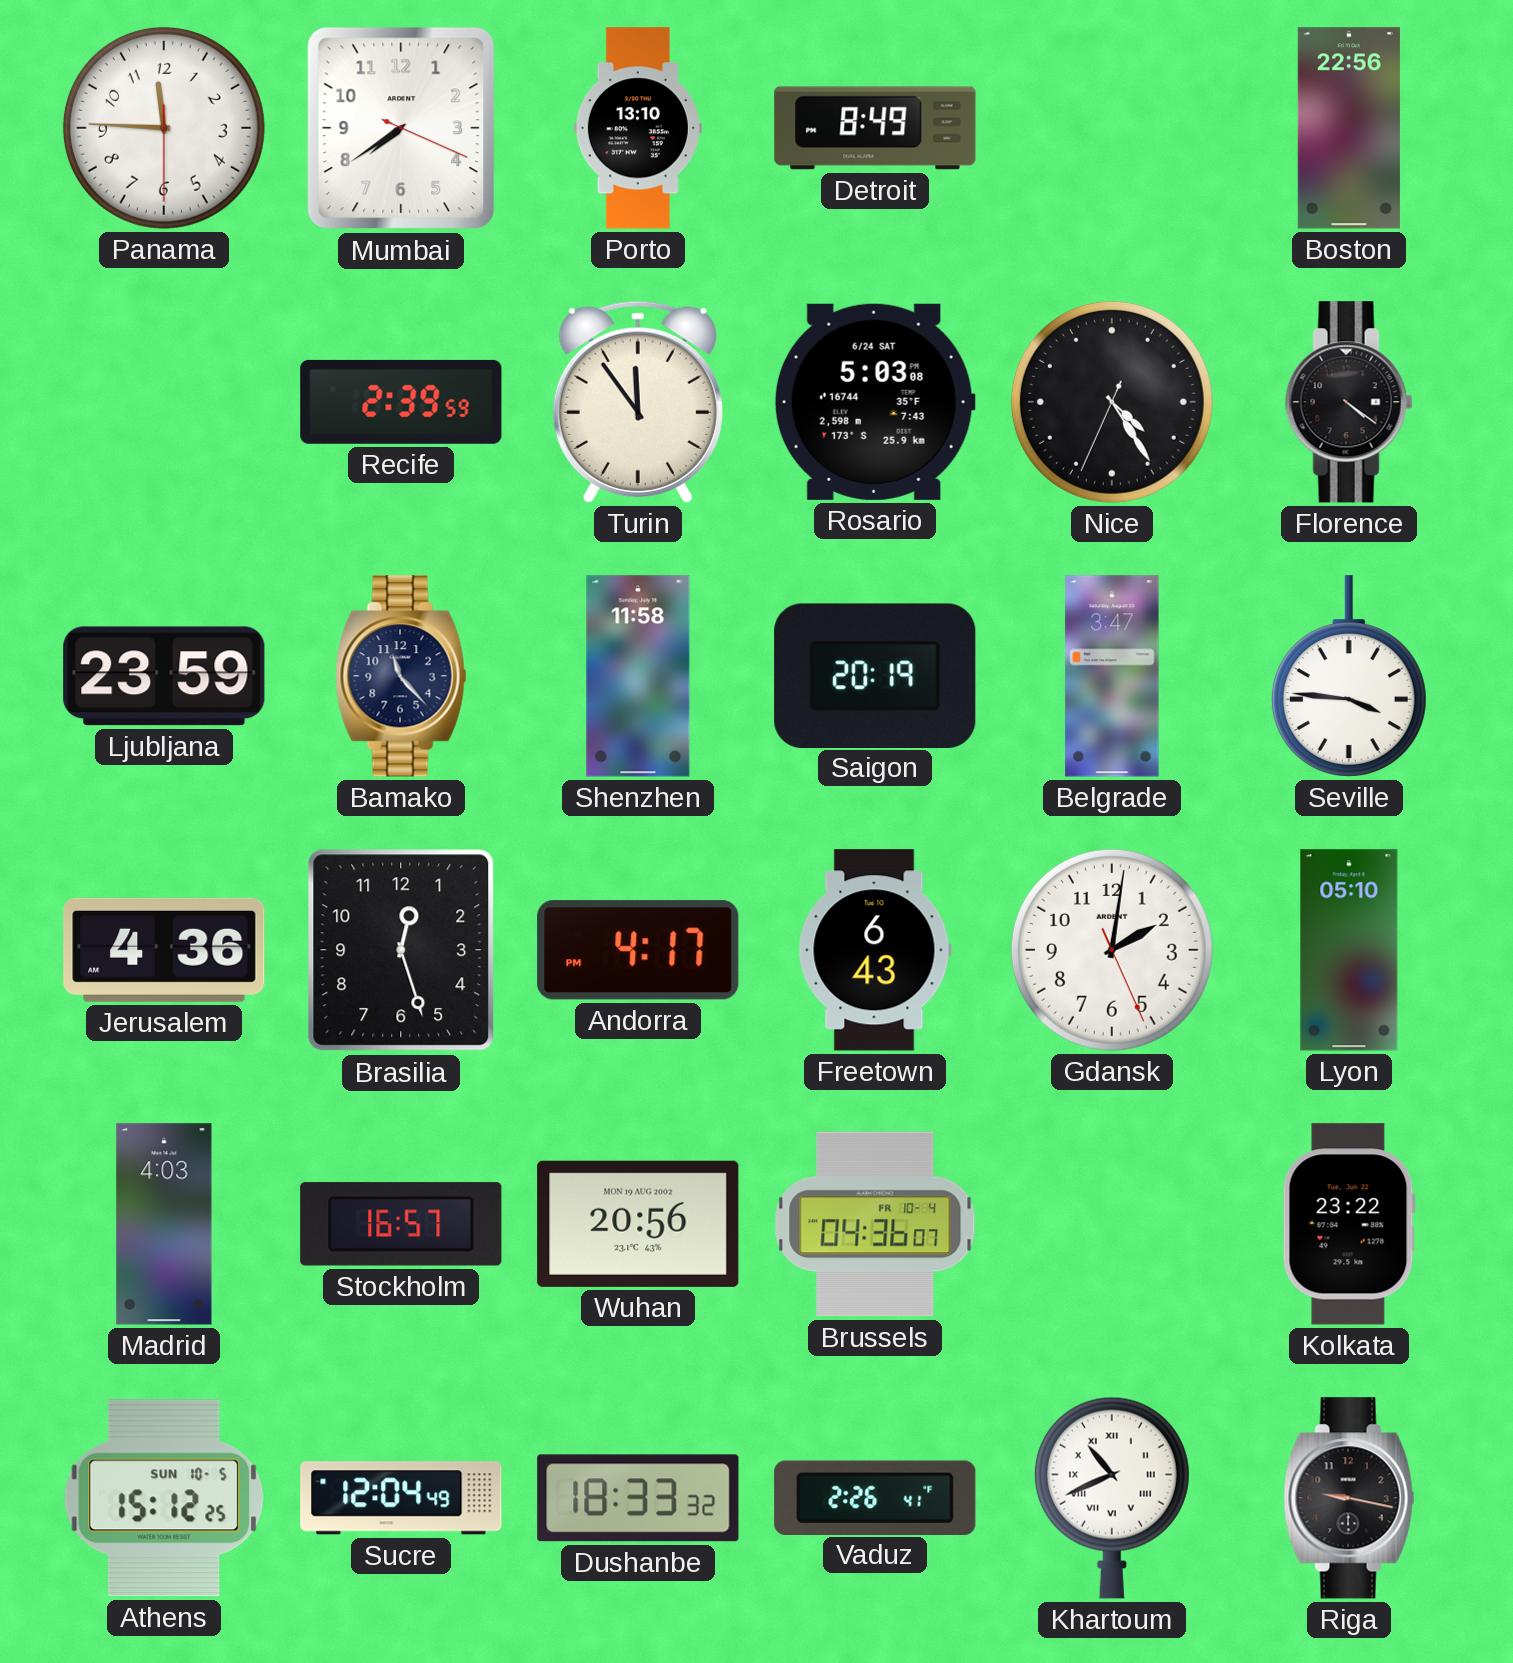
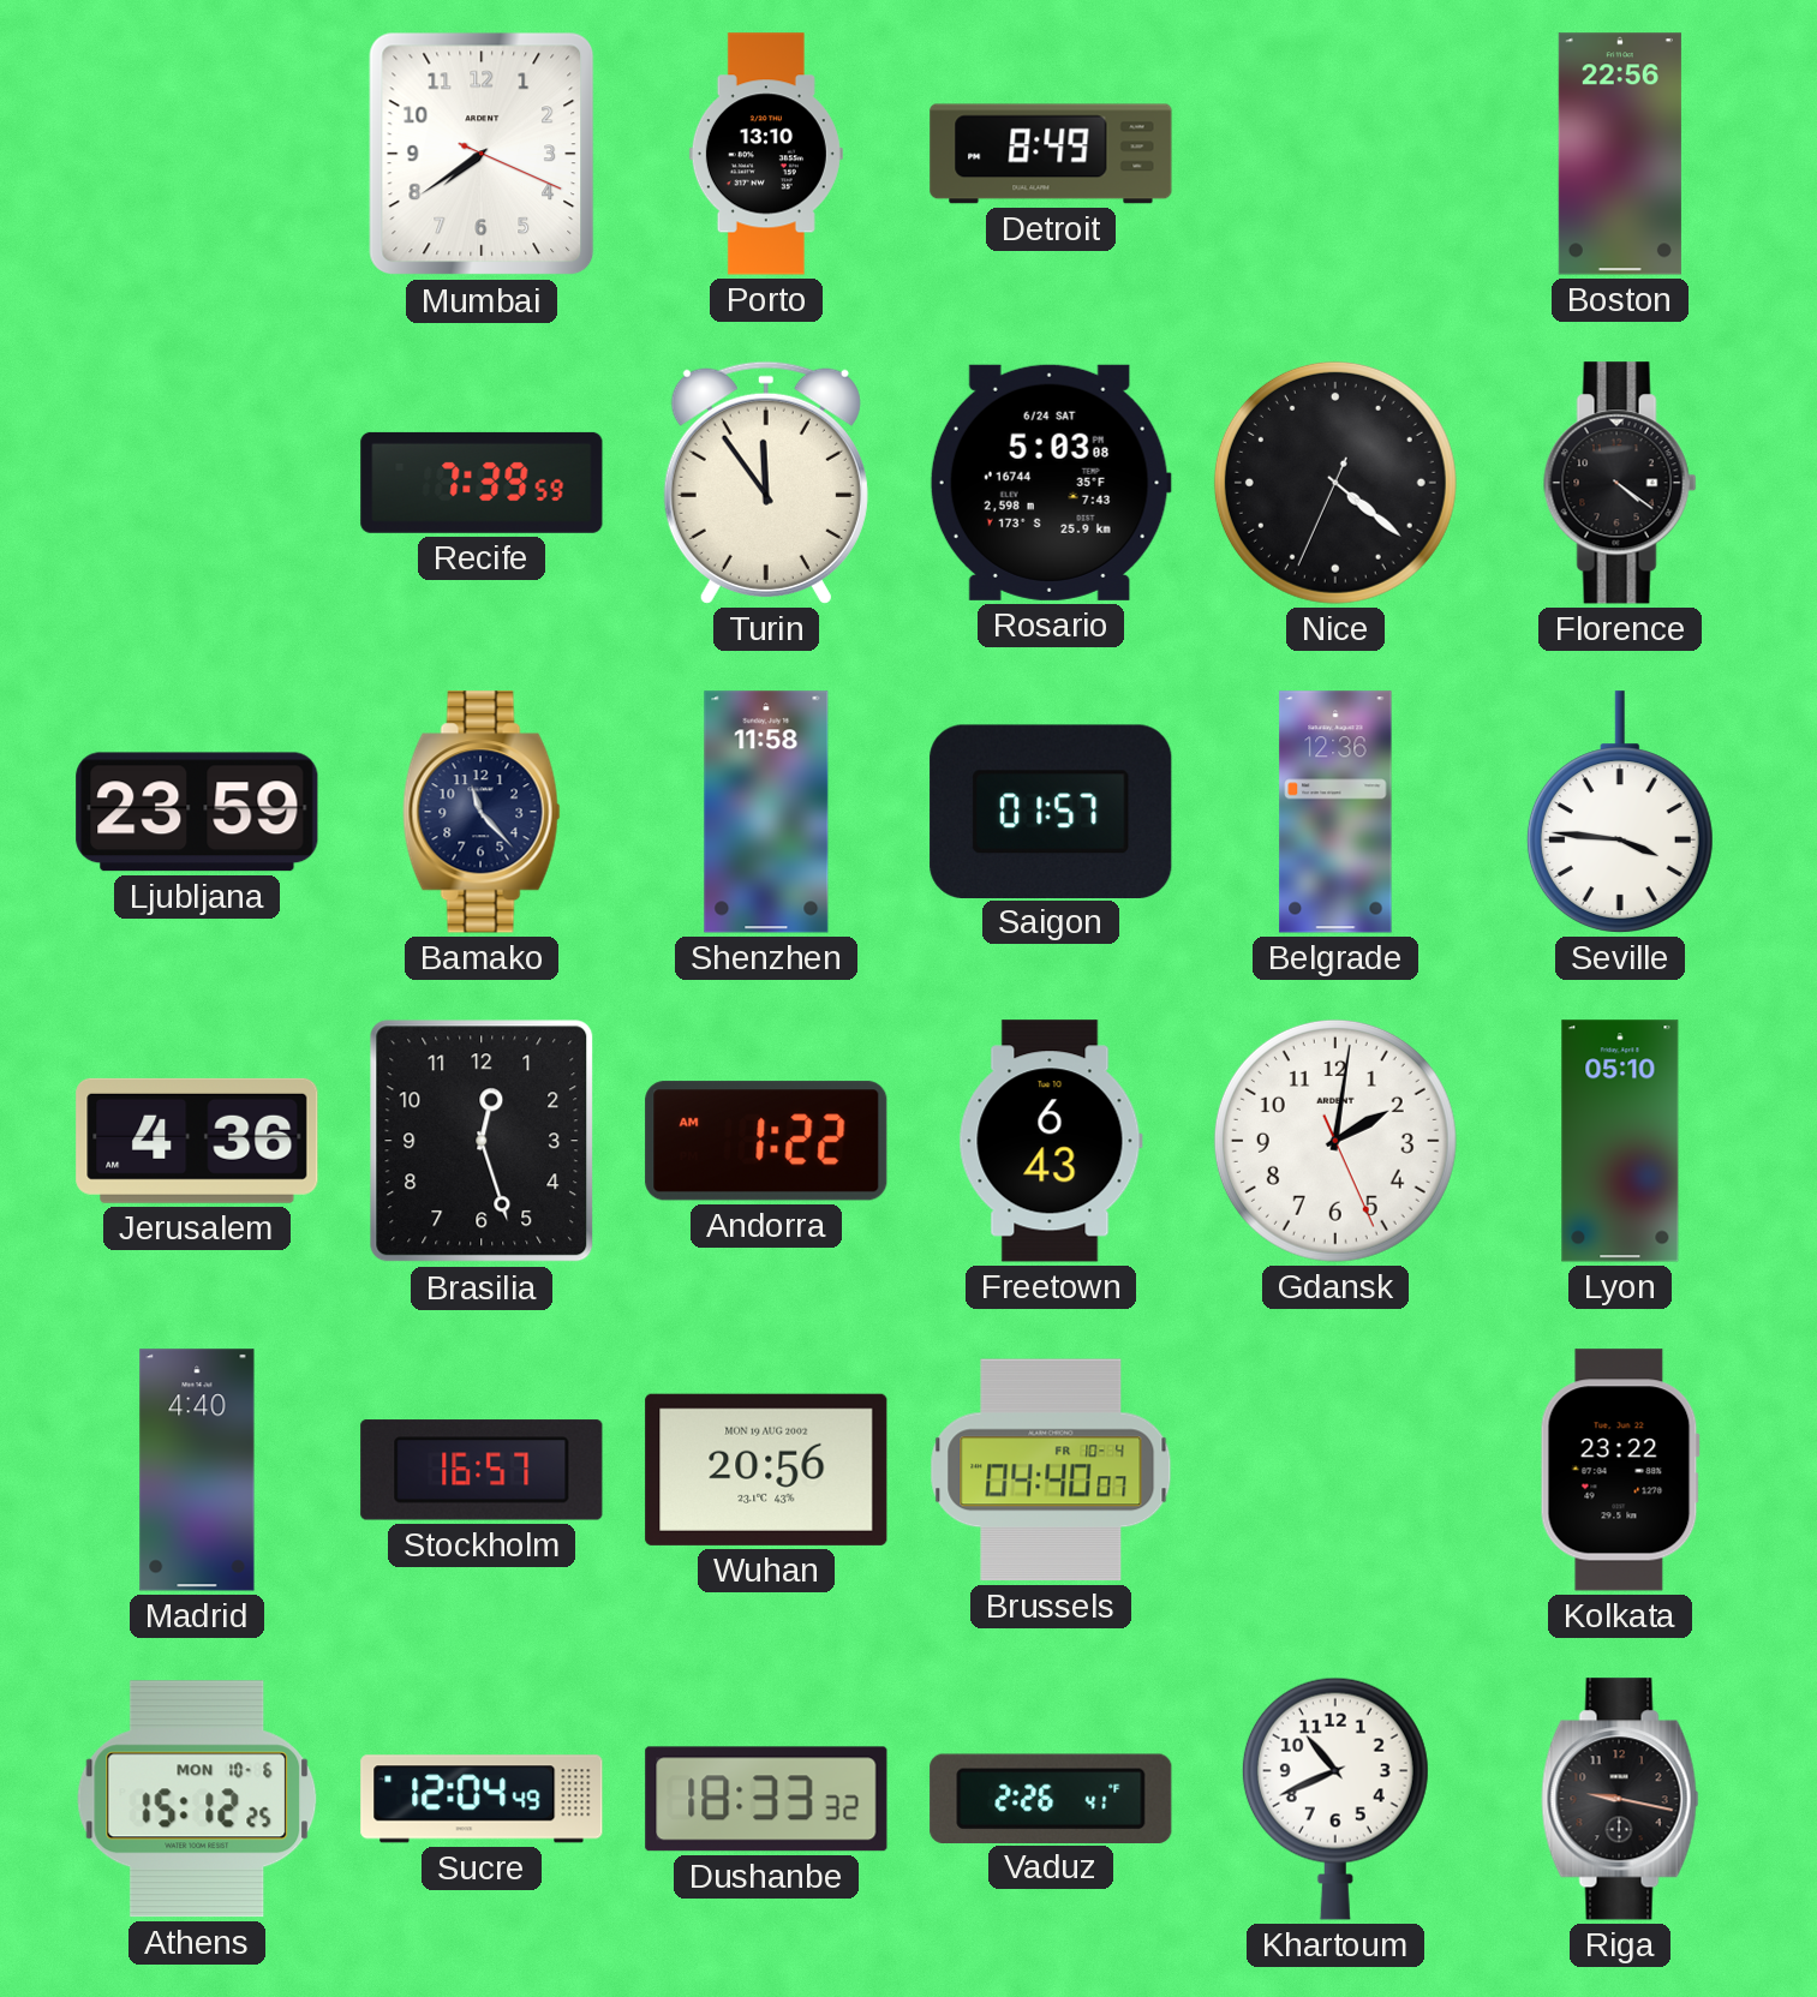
Panama: 11:45 -> none
Recife: 2:39 -> 7:39
Nice: 4:24 -> 4:21
Saigon: 20:19 -> 01:57
Belgrade: 3:47 -> 12:36
Andorra: 4:17 -> 1:22
Madrid: 4:03 -> 4:40
Brussels: 04:36 -> 04:40
Athens date: SUN 10-5 -> MON 10-6
Khartoum numerals: Roman -> Arabic
